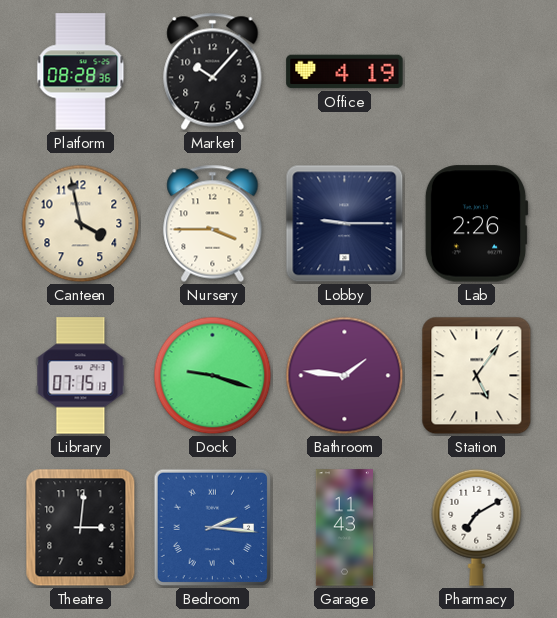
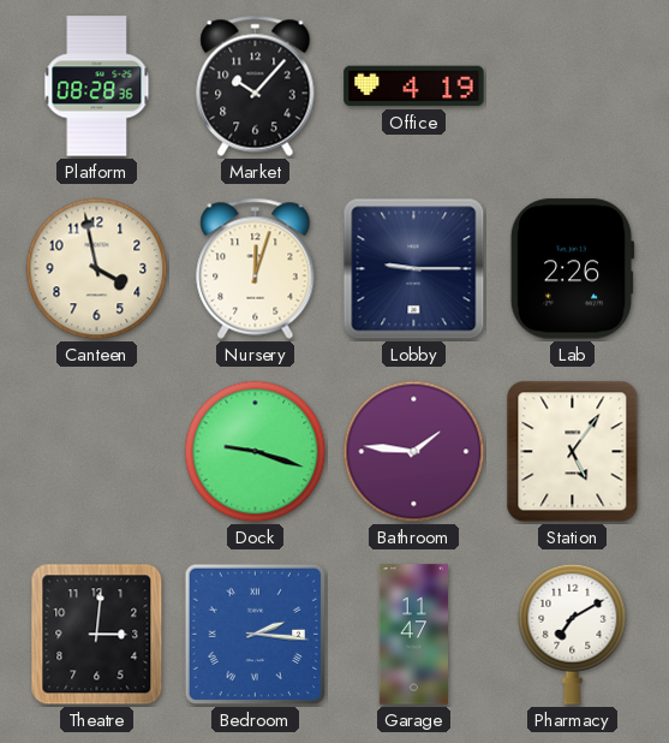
Nursery: 3:45 -> 12:03
Library: 07:15 -> none
Garage: 11:43 -> 11:47
